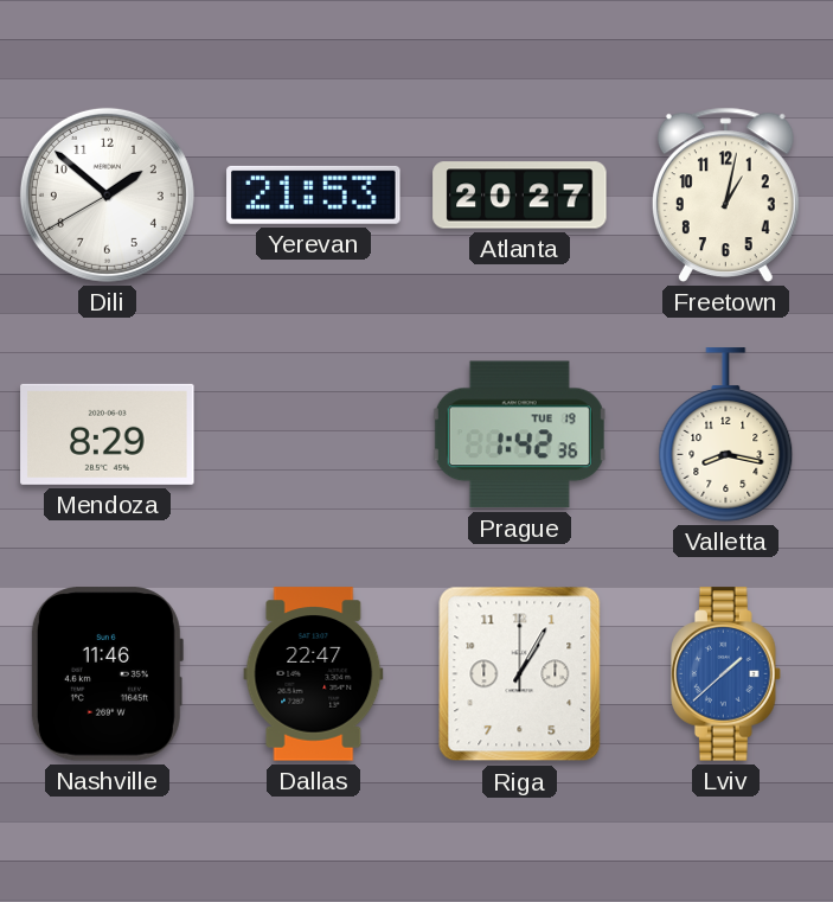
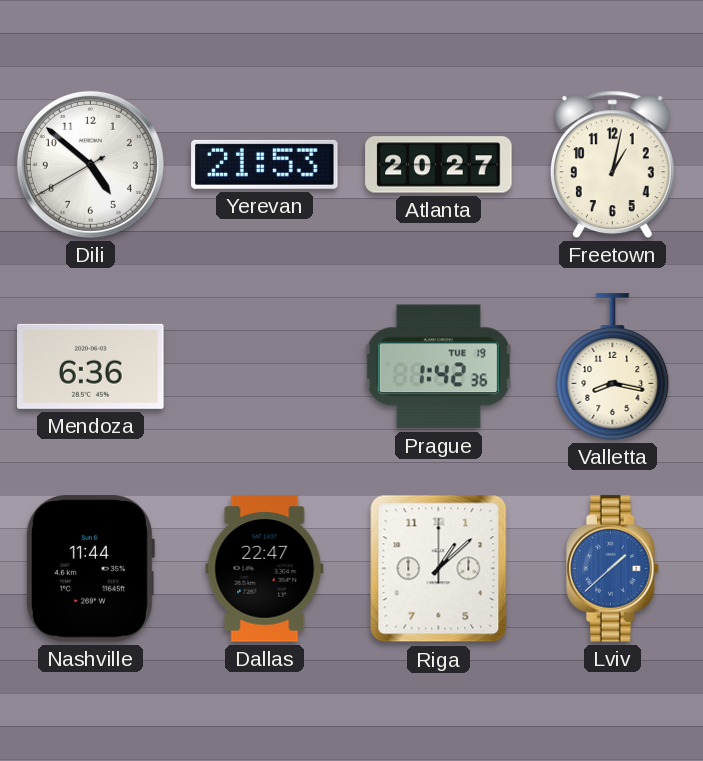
Dili: 1:51 -> 4:51
Mendoza: 8:29 -> 6:36
Nashville: 11:46 -> 11:44
Riga: 1:05 -> 1:08
